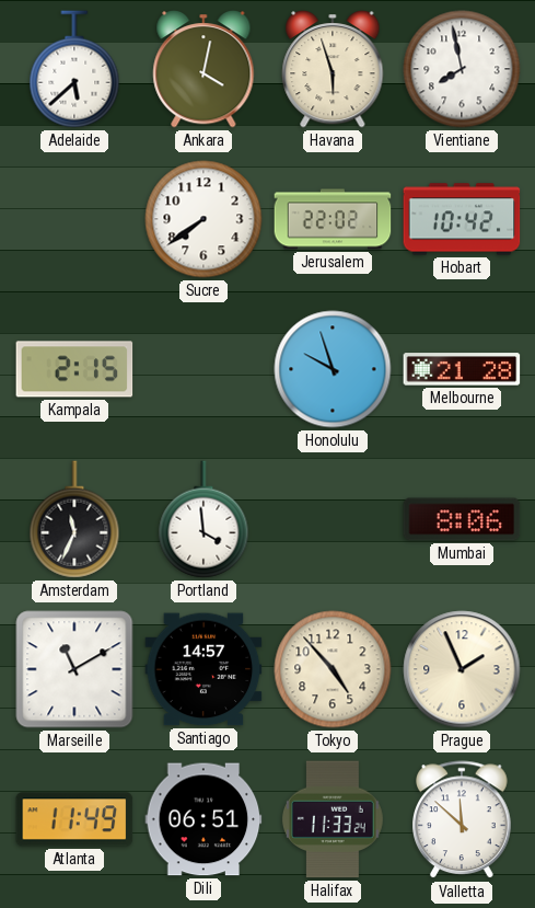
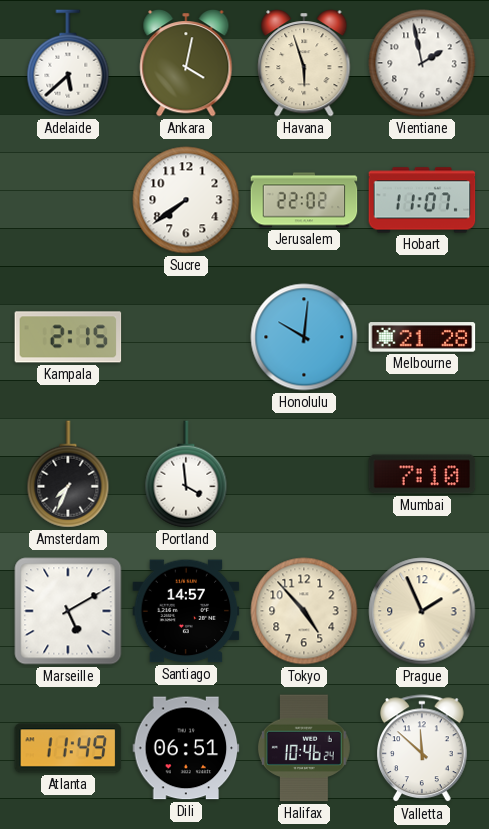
Vientiane: 7:58 -> 1:58
Hobart: 10:42 -> 11:07
Honolulu: 9:57 -> 10:01
Amsterdam: 11:34 -> 7:34
Mumbai: 8:06 -> 7:10
Marseille: 11:10 -> 5:10
Halifax: 11:33 -> 10:46
